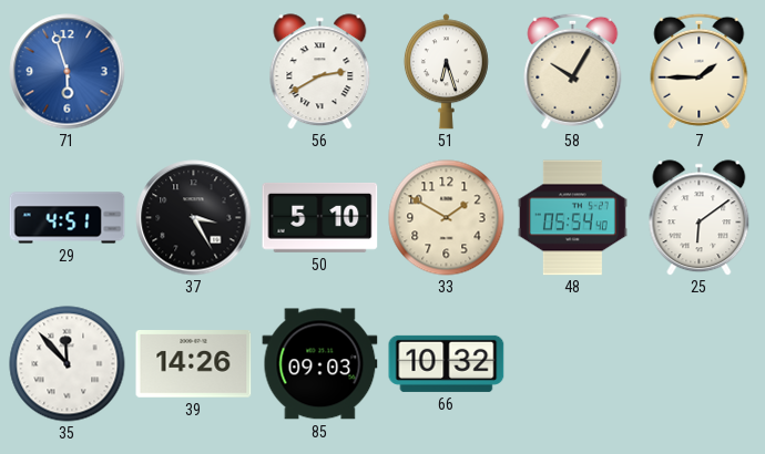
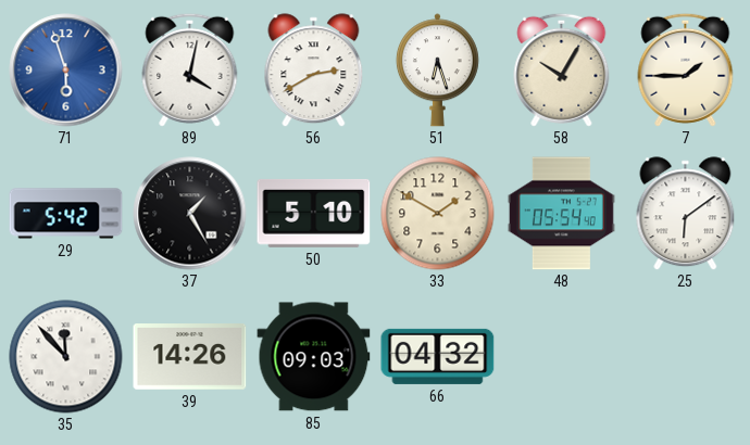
89: none -> 4:02
29: 4:51 -> 5:42
37: 3:25 -> 1:25
66: 10:32 -> 04:32
